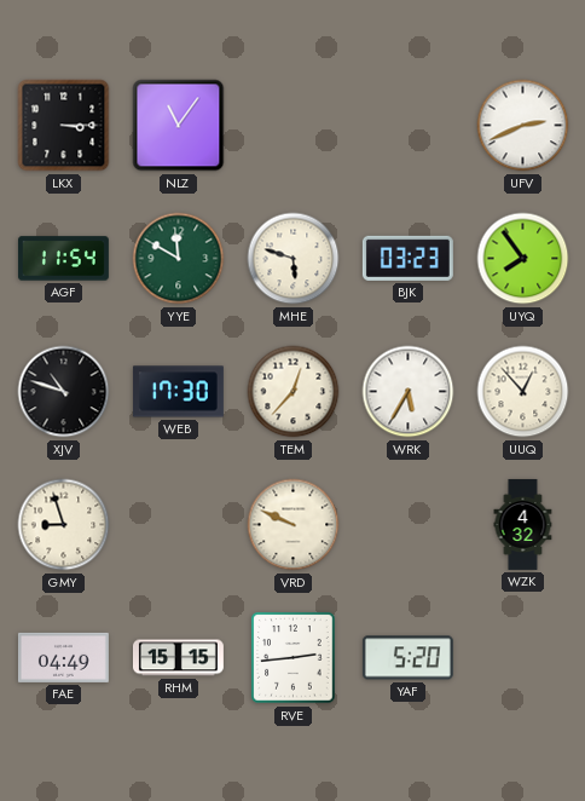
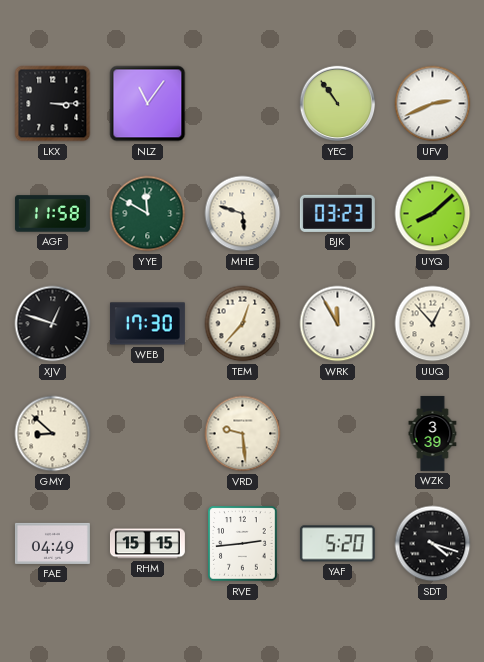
YEC: none -> 10:54
AGF: 11:54 -> 11:58
UYQ: 7:54 -> 8:08
XJV: 10:48 -> 12:48
WRK: 5:35 -> 11:55
GMY: 8:57 -> 8:52
VRD: 9:49 -> 9:29
WZK: 4:32 -> 3:39
SDT: none -> 4:18
